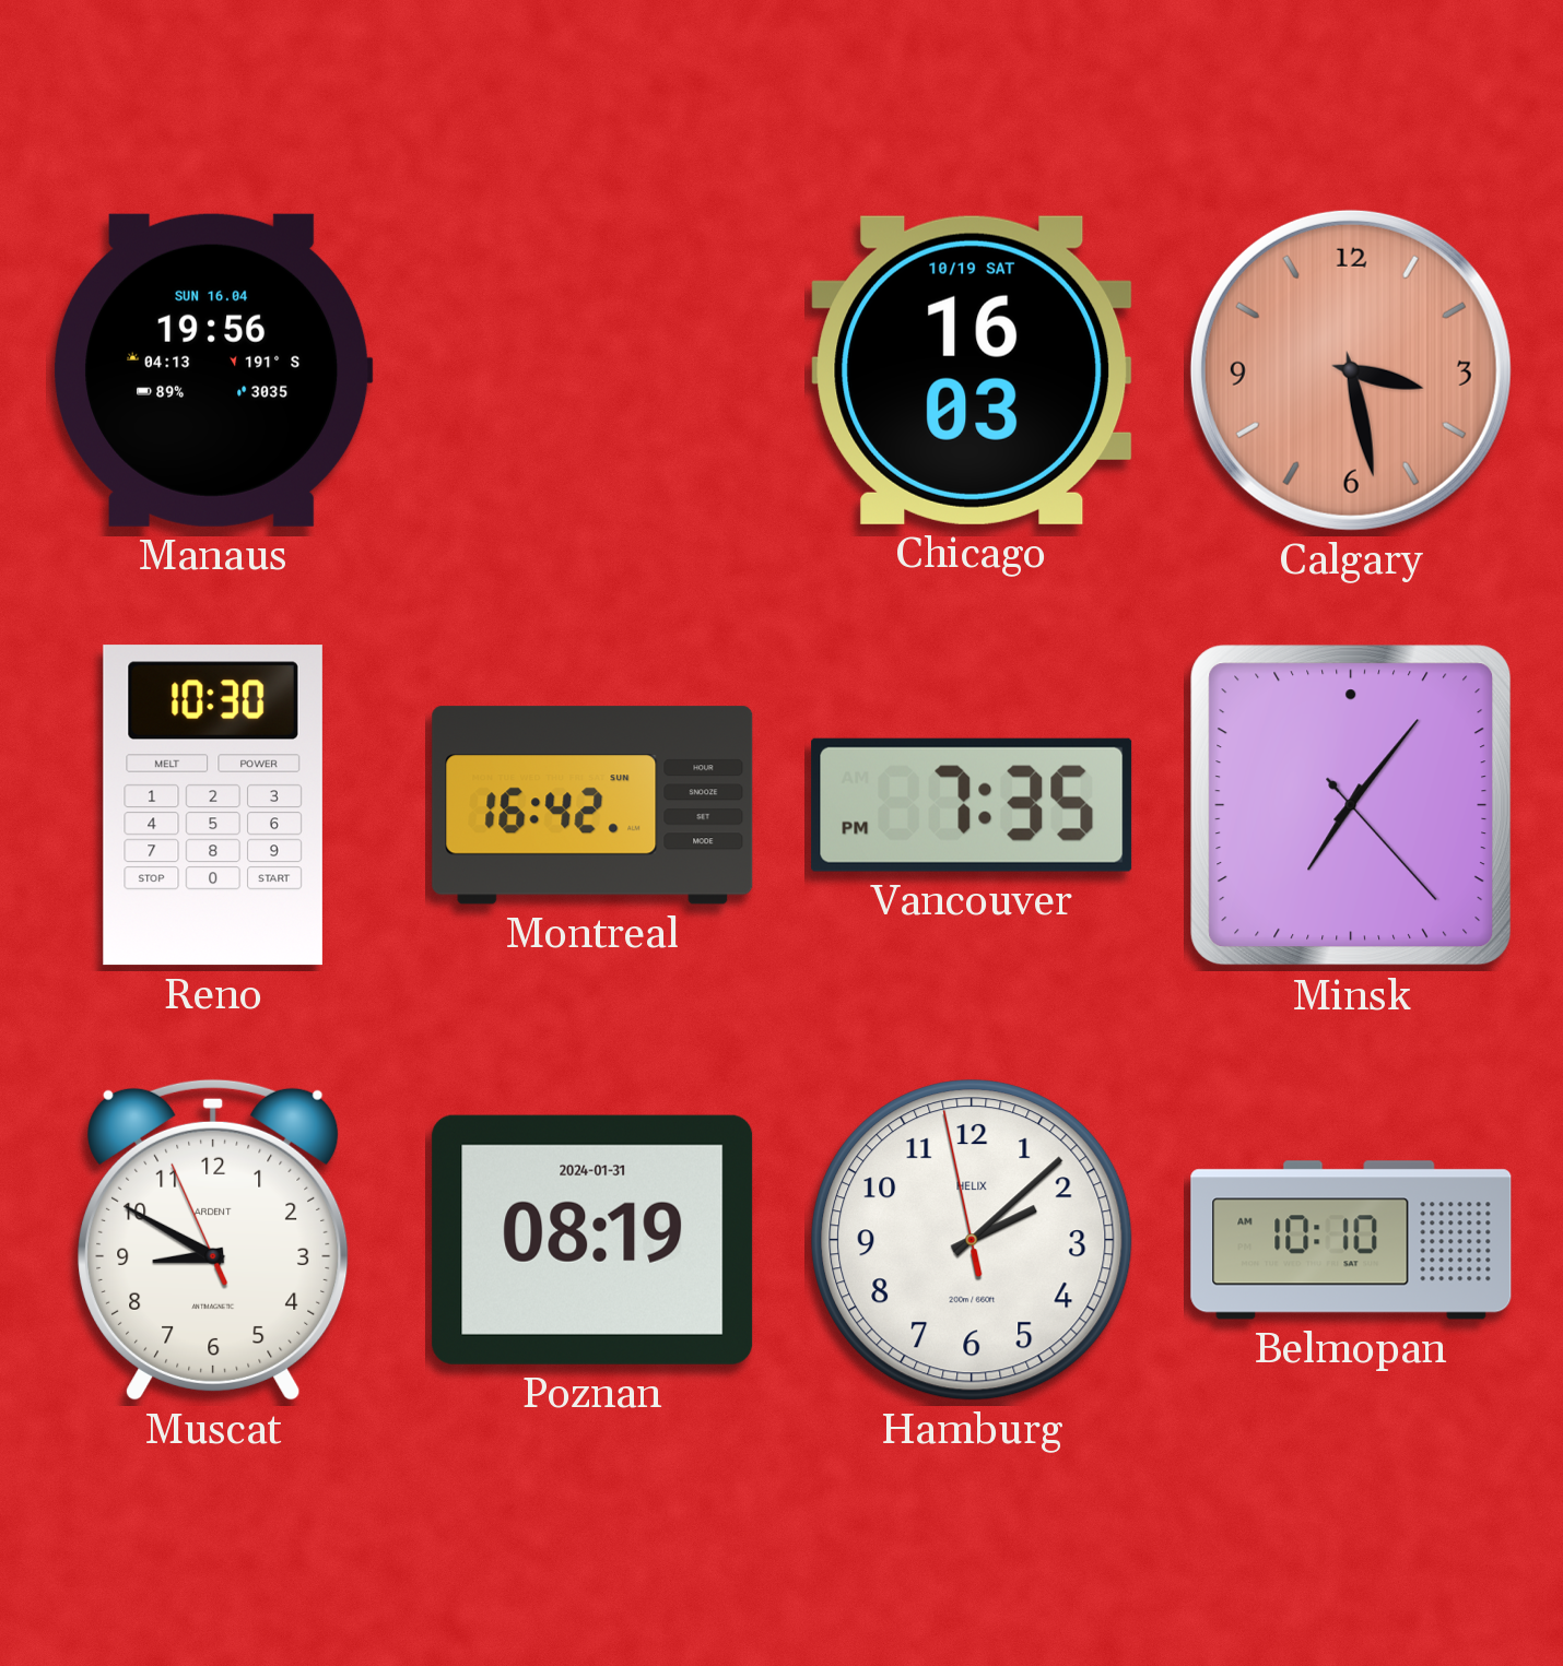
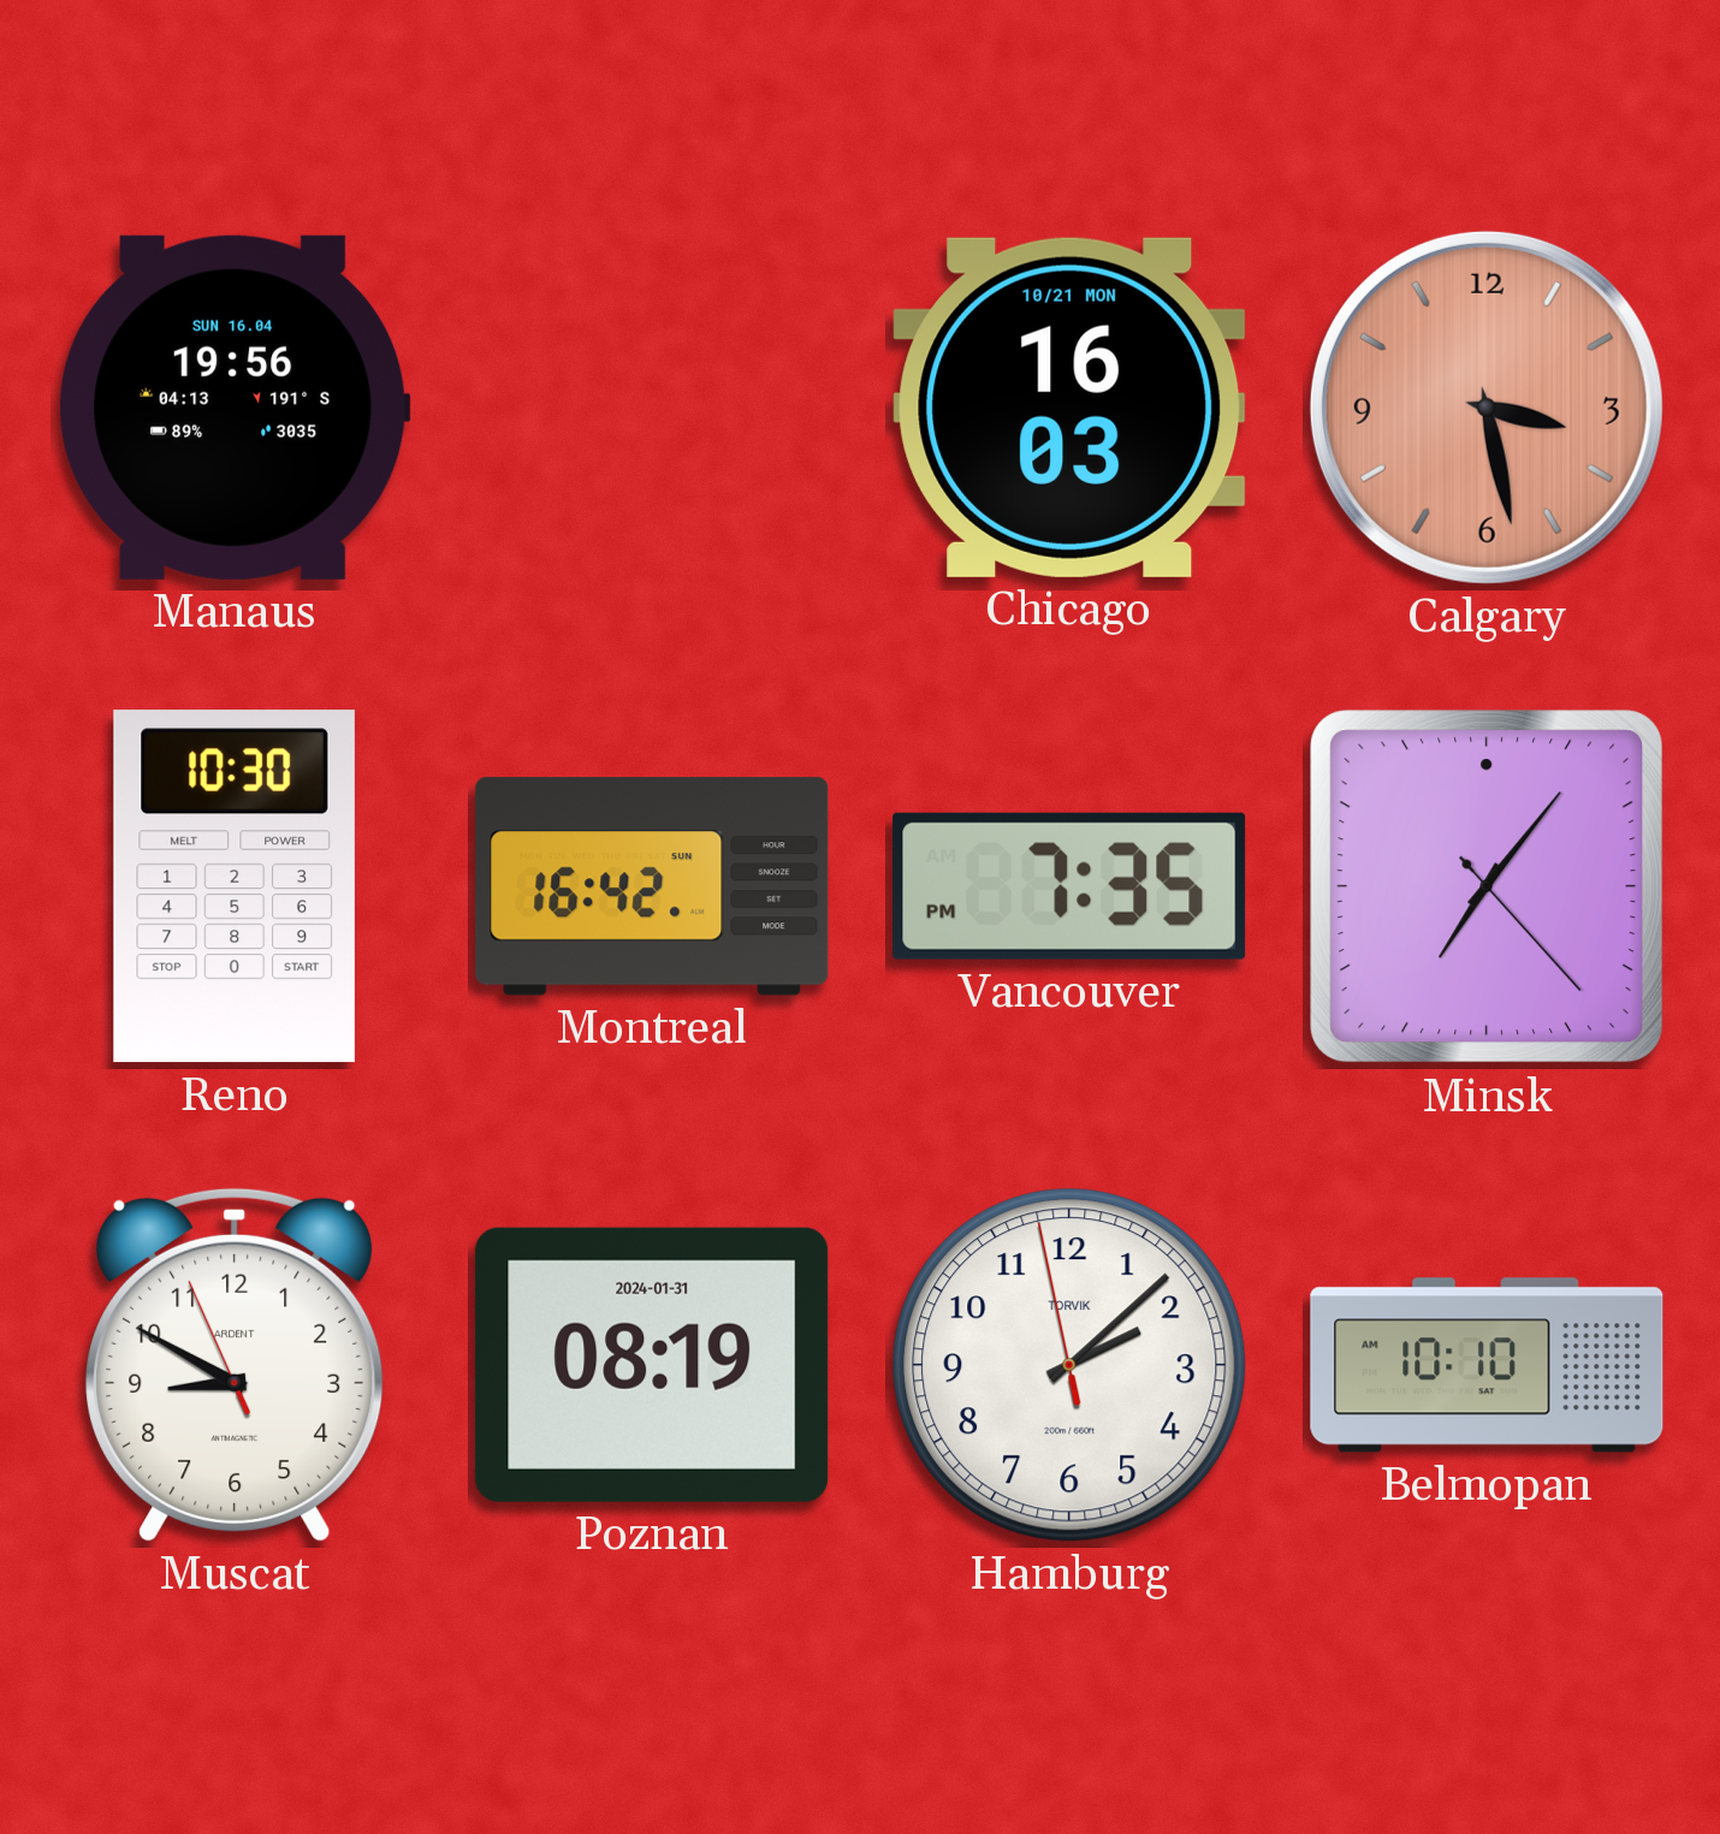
Chicago date: 10/19 SAT -> 10/21 MON
Hamburg brand: HELIX -> TORVIK
